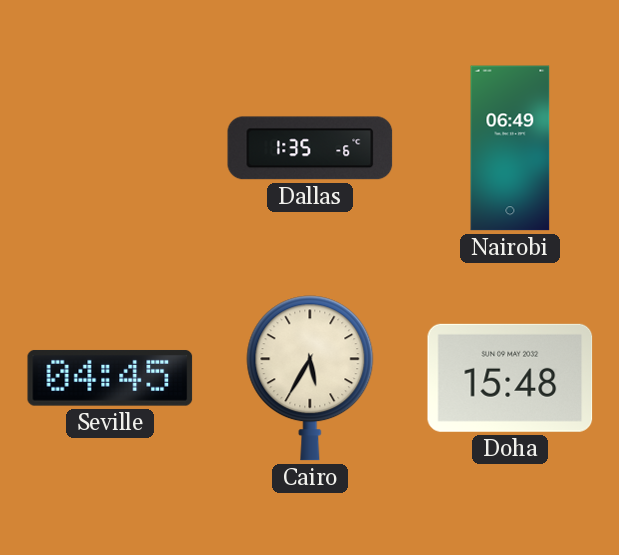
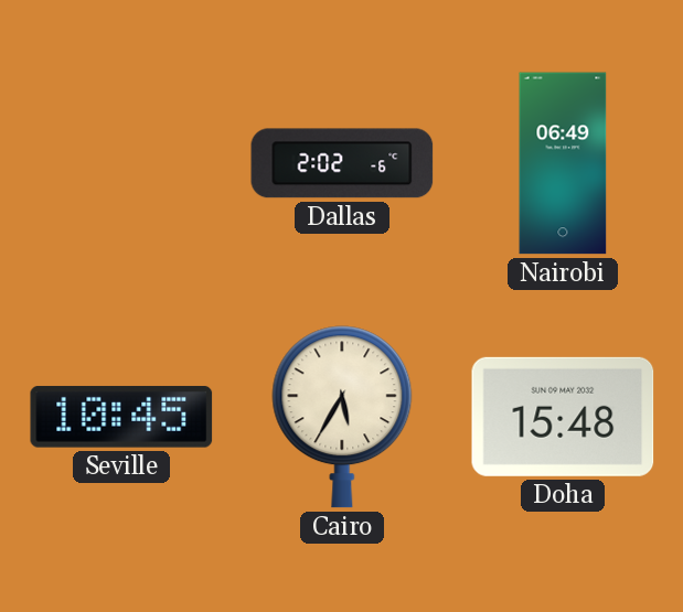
Dallas: 1:35 -> 2:02
Seville: 04:45 -> 10:45
